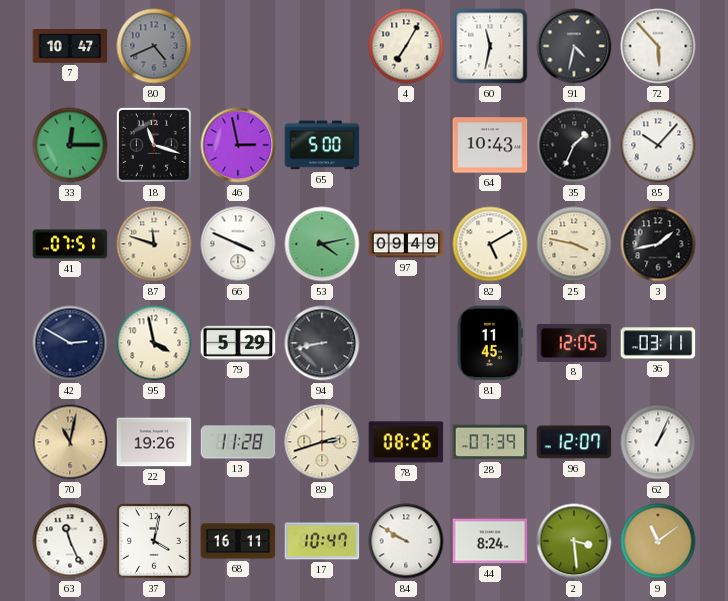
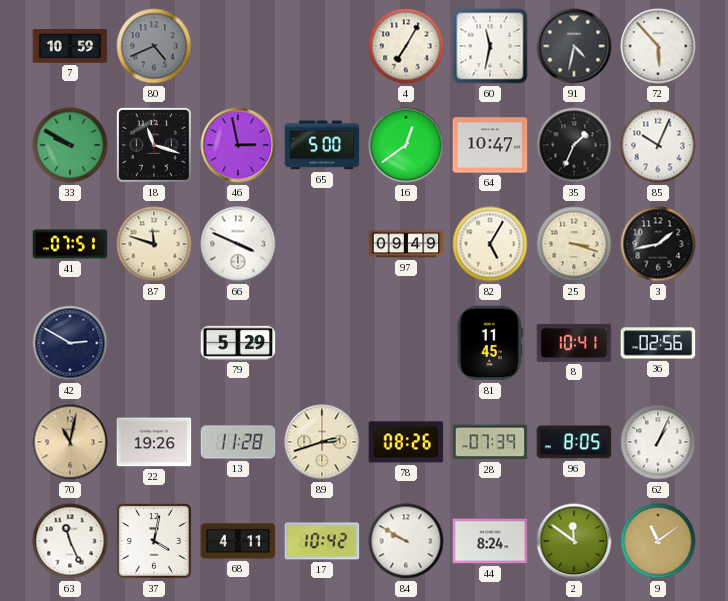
7: 10:47 -> 10:59
33: 12:15 -> 9:50
16: none -> 12:39
64: 10:43 -> 10:47
85: 10:07 -> 10:04
53: 4:13 -> none
82: 5:10 -> 5:05
25: 3:47 -> 3:18
95: 3:58 -> none
94: 8:43 -> none
8: 12:05 -> 10:41
36: 03:11 -> 02:56
96: 12:07 -> 8:05
68: 16:11 -> 4:11
17: 10:47 -> 10:42
2: 3:29 -> 11:51
